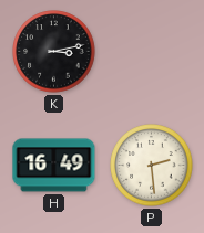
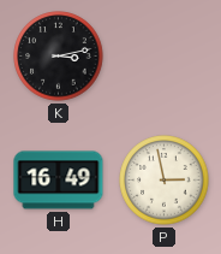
P: 2:29 -> 2:58
